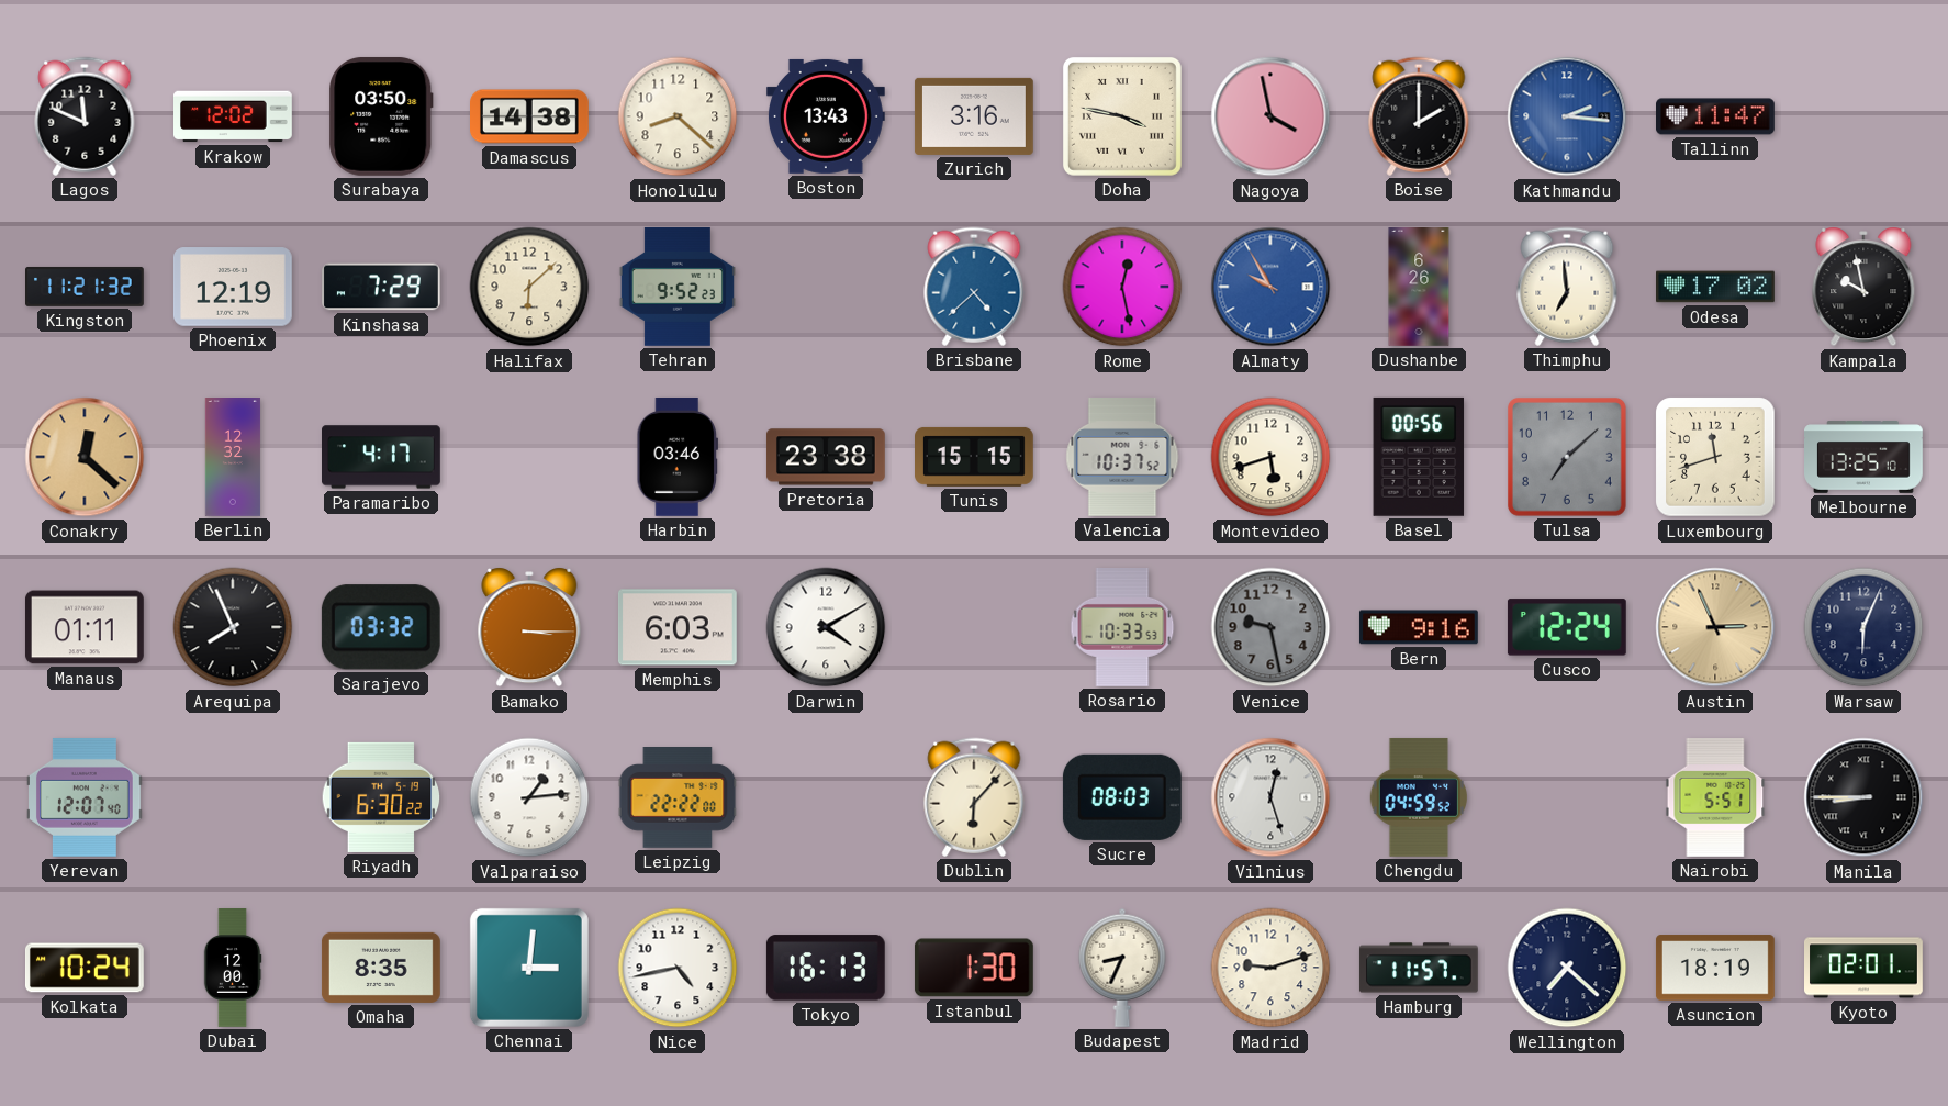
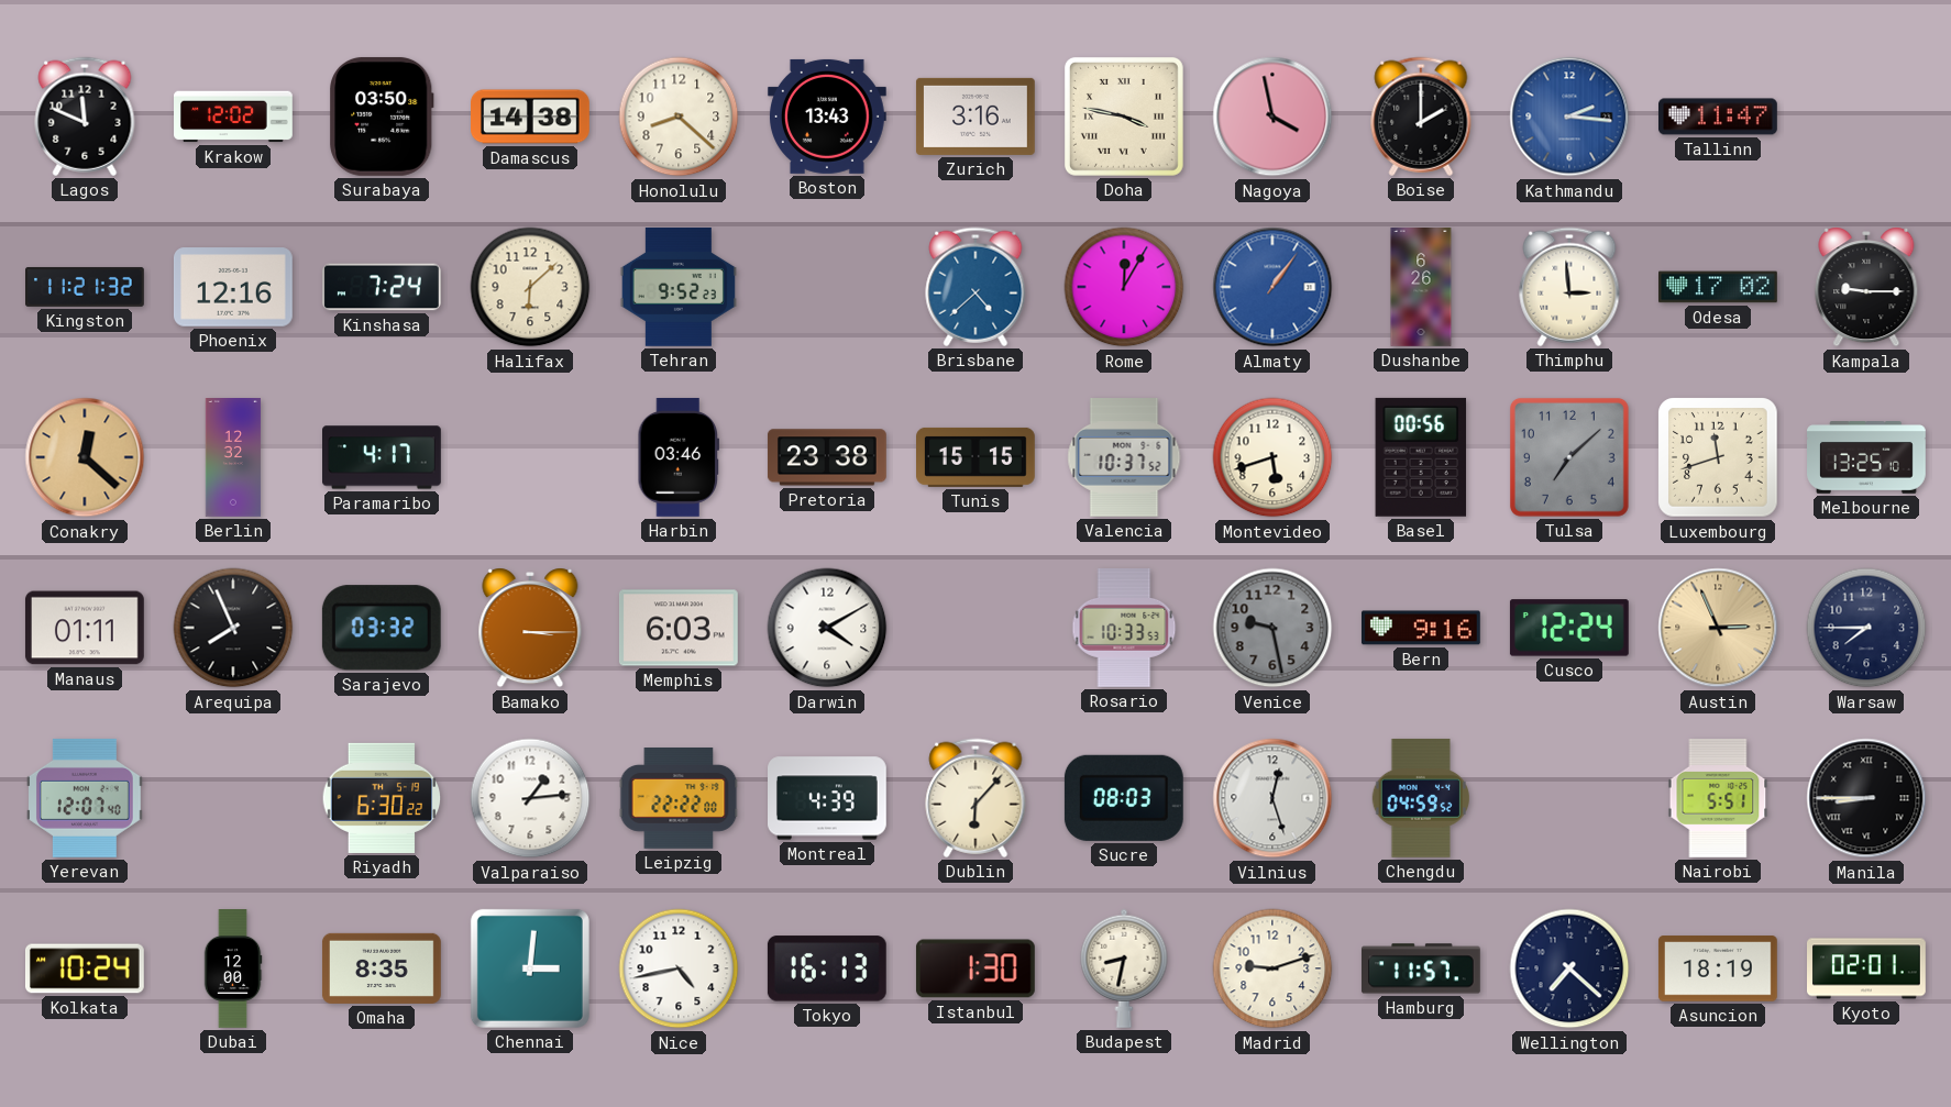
Phoenix: 12:19 -> 12:16
Kinshasa: 7:29 -> 7:24
Rome: 12:28 -> 12:05
Almaty: 9:55 -> 1:06
Thimphu: 6:59 -> 2:59
Kampala: 9:58 -> 9:15
Warsaw: 6:04 -> 7:45
Montreal: none -> 4:39
Budapest: 8:34 -> 8:32
